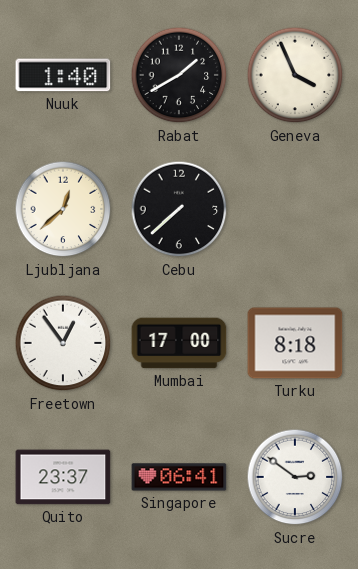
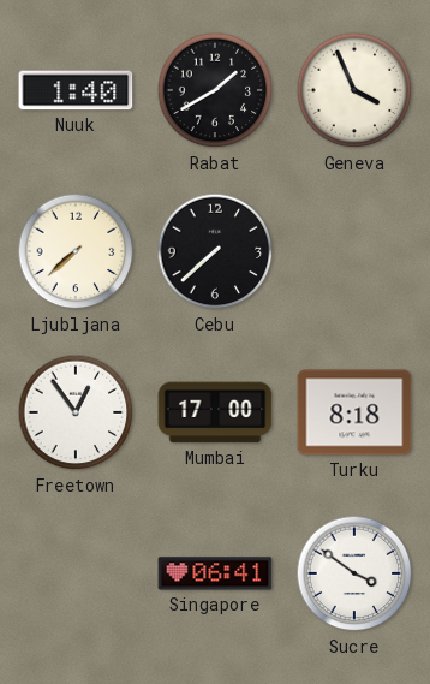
Ljubljana: 12:38 -> 7:38
Quito: 23:37 -> none
Sucre: 2:51 -> 3:51
